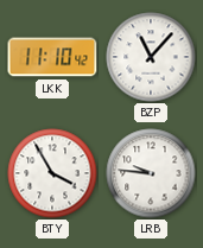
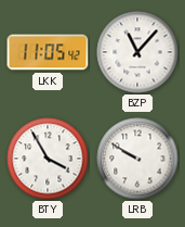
LKK: 11:10 -> 11:05
LRB: 9:46 -> 9:50
